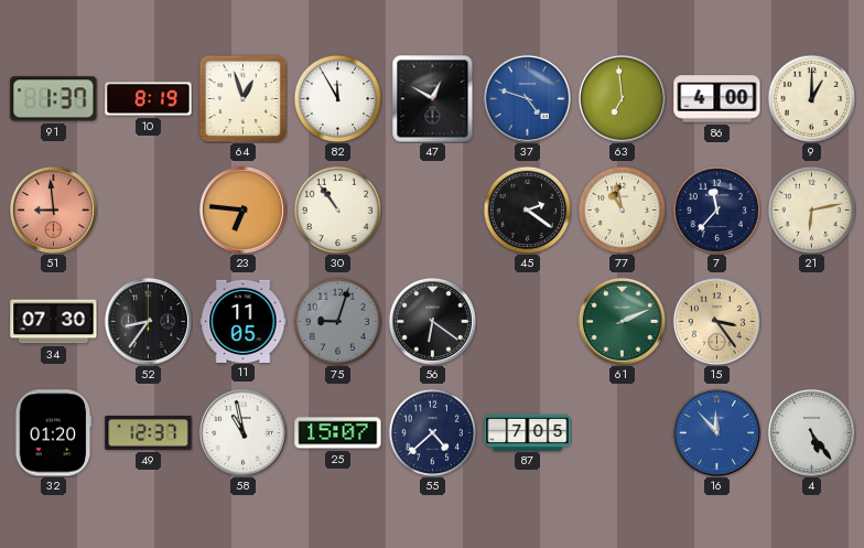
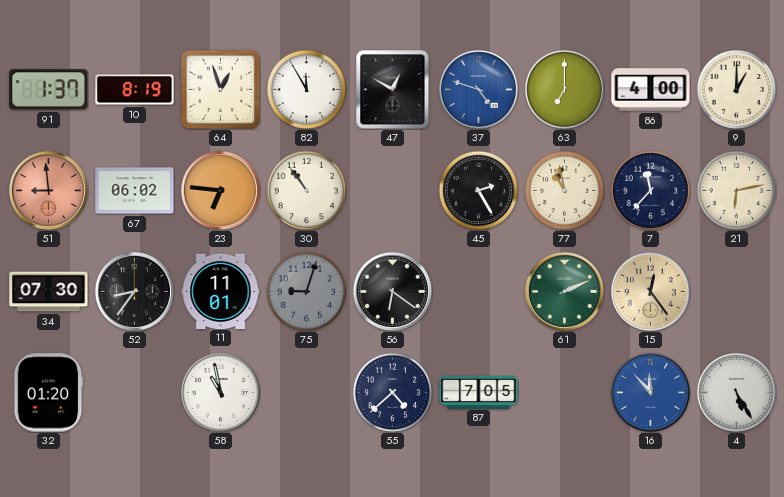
63: 6:59 -> 7:00
67: none -> 06:02
45: 2:21 -> 2:25
11: 11:05 -> 11:01
15: 3:24 -> 12:24
49: 12:37 -> none
25: 15:07 -> none
4: 5:24 -> 5:25
